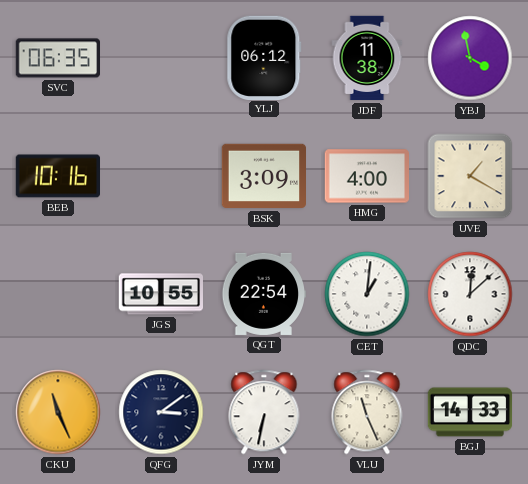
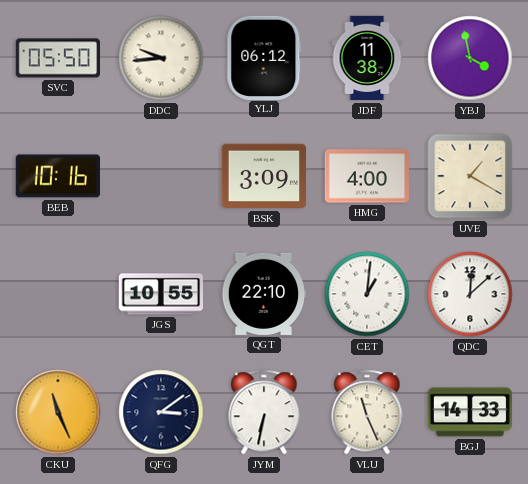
SVC: 06:35 -> 05:50
DDC: none -> 9:44
QGT: 22:54 -> 22:10
